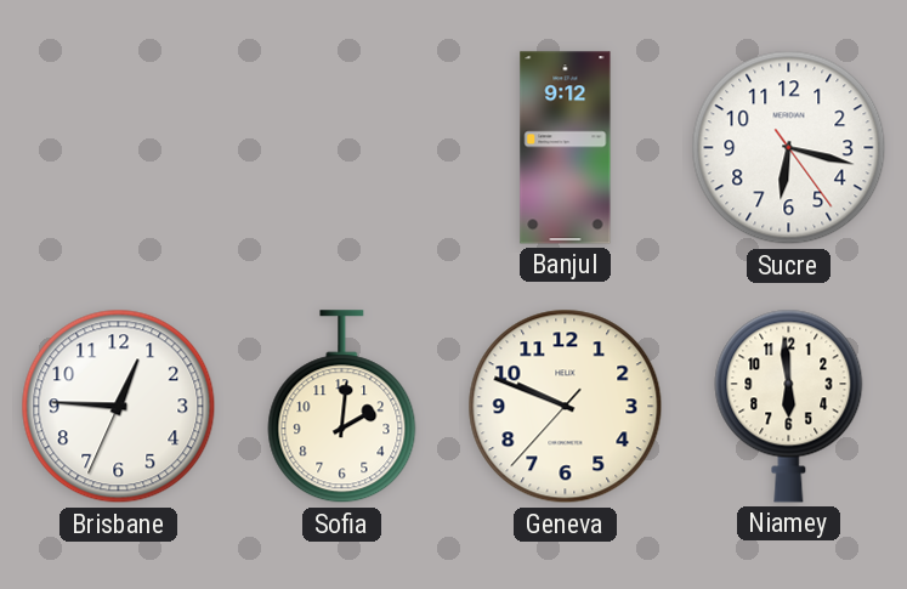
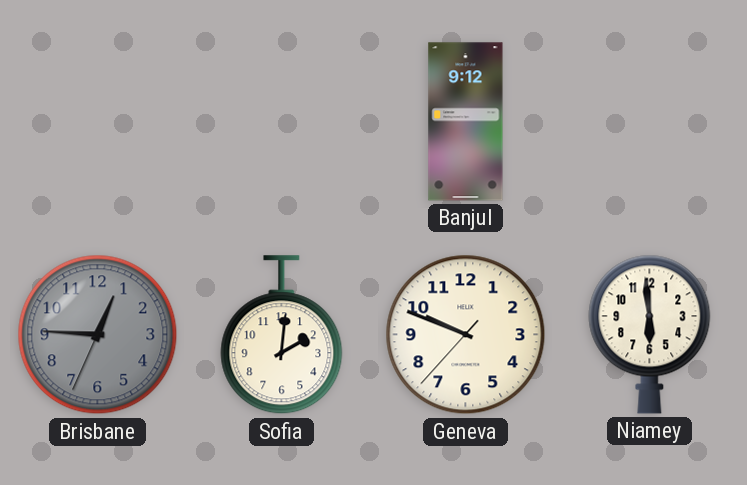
Sucre: 6:17 -> none
Brisbane dial: white -> grey
